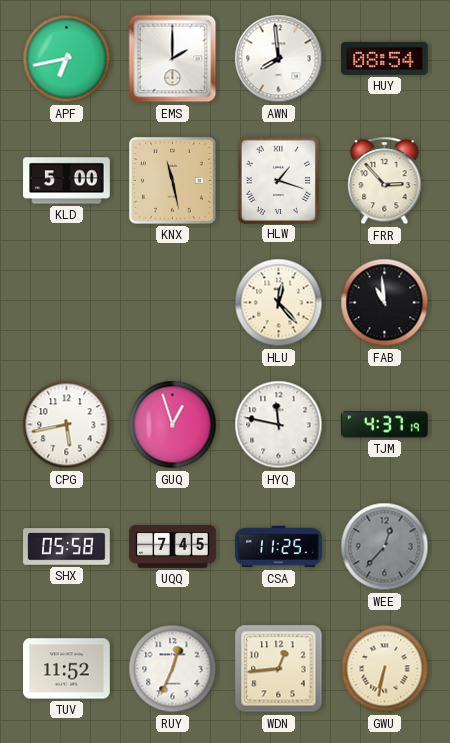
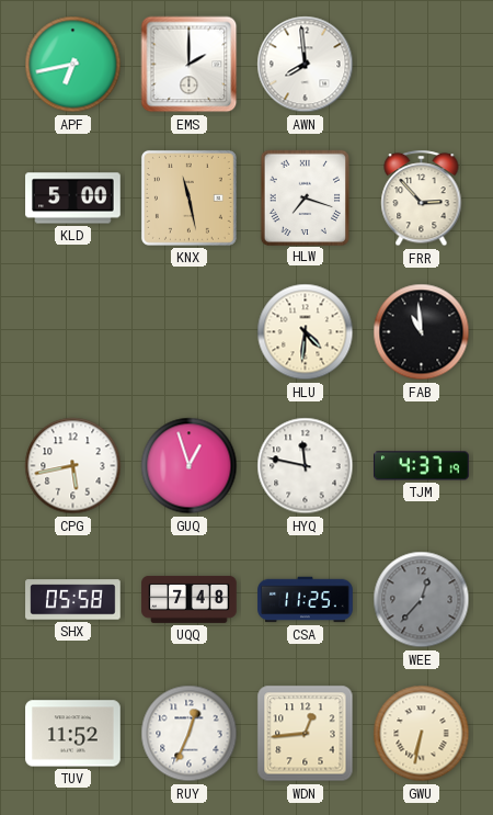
HUY: 08:54 -> none
HLW: 1:18 -> 7:18
HLU: 12:23 -> 4:31
UQQ: 7:45 -> 7:48
